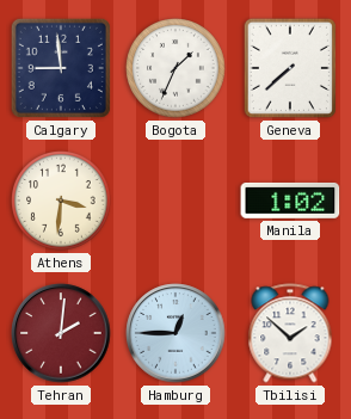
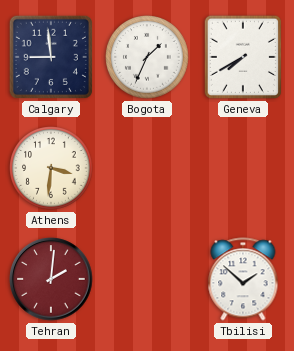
Geneva: 7:38 -> 7:40
Manila: 1:02 -> none
Hamburg: 12:45 -> none
